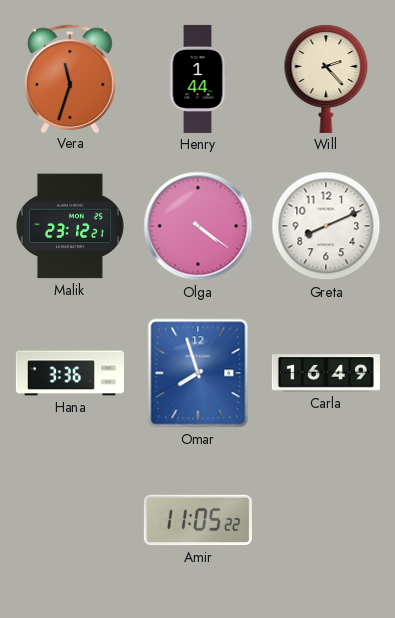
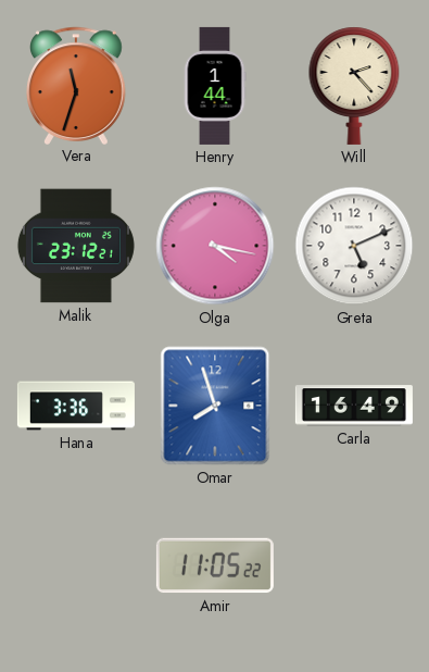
Olga: 4:21 -> 4:17
Greta: 8:11 -> 5:11
